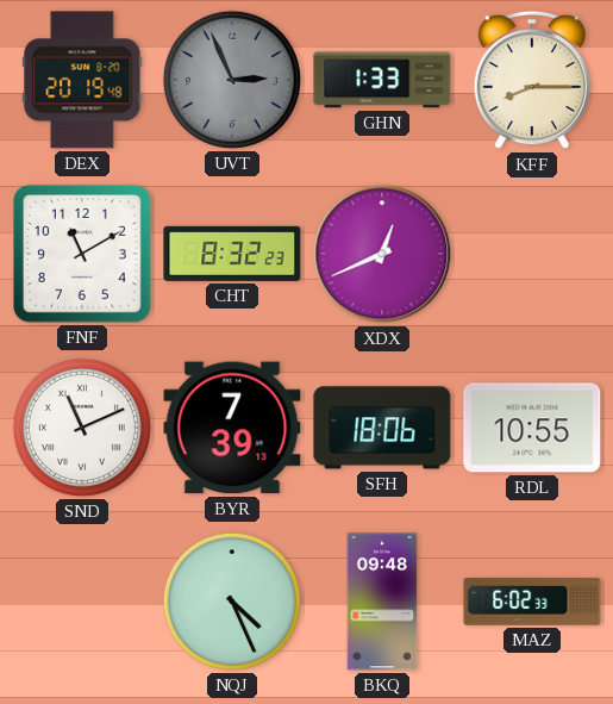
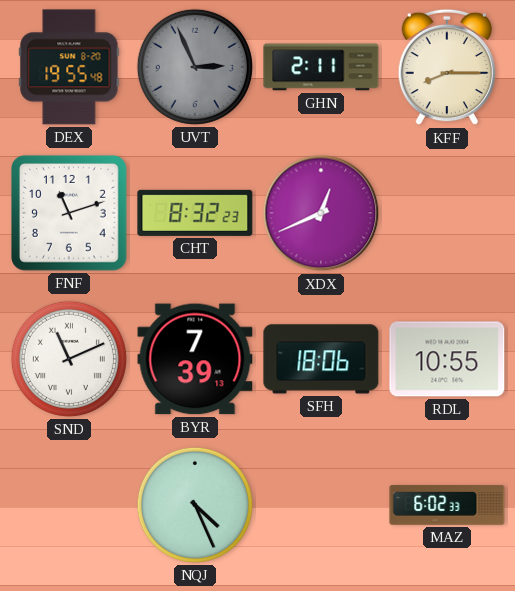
DEX: 20:19 -> 19:55
GHN: 1:33 -> 2:11
FNF: 11:10 -> 11:12
BKQ: 09:48 -> none
